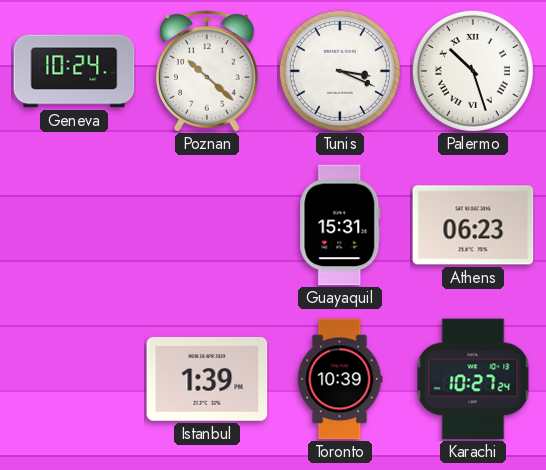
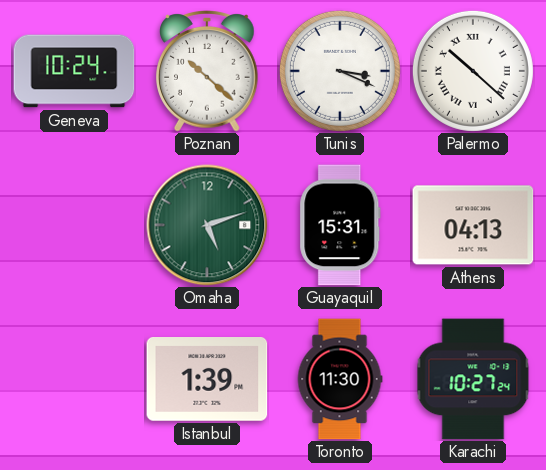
Palermo: 10:27 -> 10:22
Omaha: none -> 5:12
Athens: 06:23 -> 04:13
Toronto: 10:39 -> 11:30
